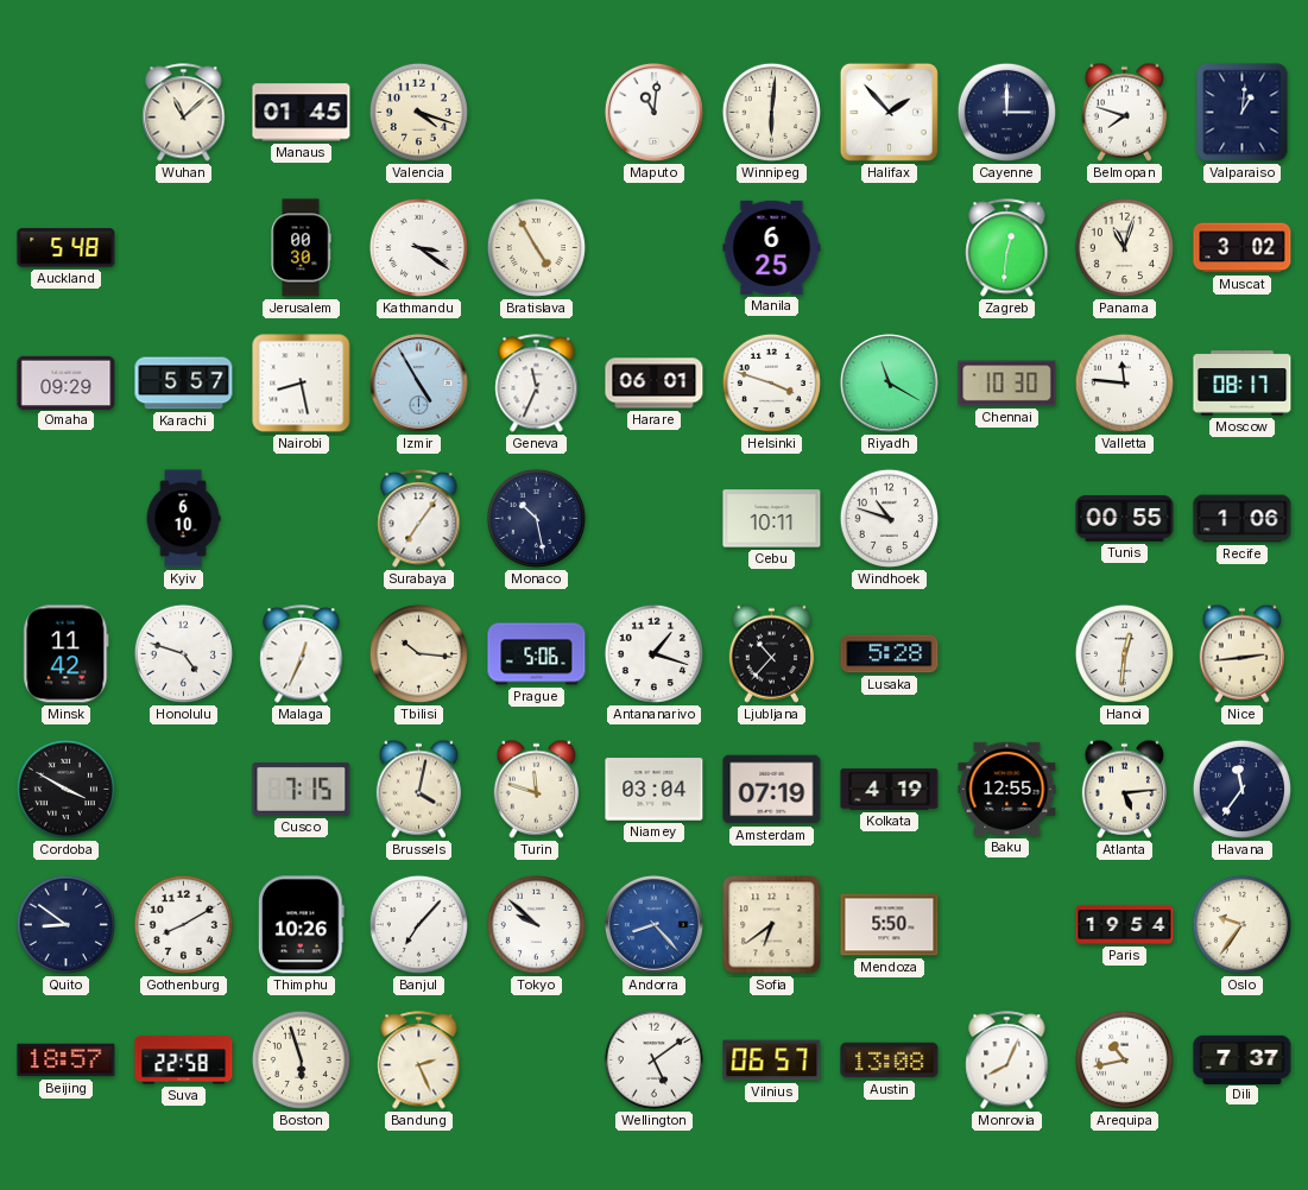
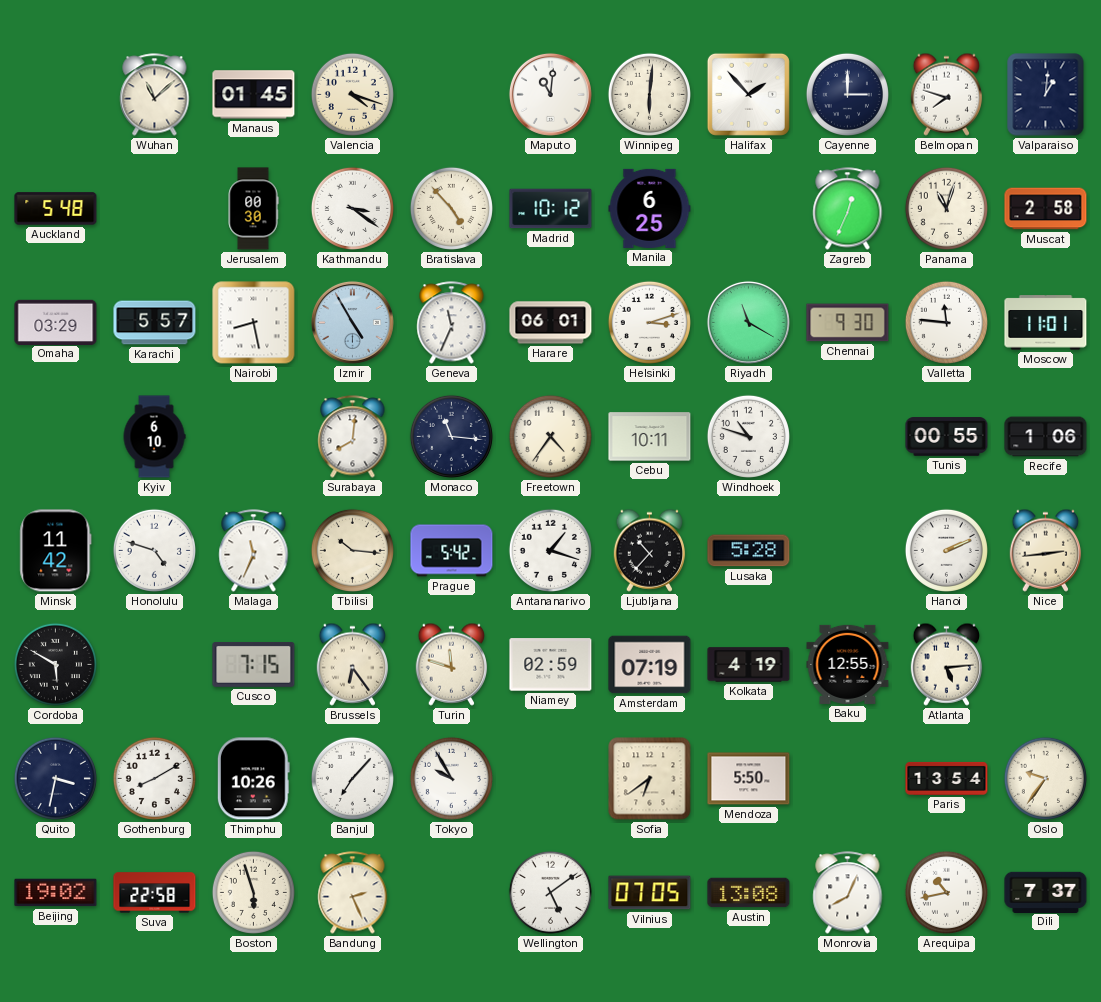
Bratislava: 4:55 -> 4:53
Madrid: none -> 10:12
Zagreb: 12:31 -> 12:34
Muscat: 3:02 -> 2:58
Omaha: 09:29 -> 03:29
Helsinki: 3:48 -> 3:12
Chennai: 10:30 -> 9:30
Moscow: 08:17 -> 11:01
Surabaya: 7:06 -> 8:01
Monaco: 10:28 -> 11:16
Freetown: none -> 4:36
Malaga: 12:34 -> 11:34
Prague: 5:06 -> 5:42
Hanoi: 12:31 -> 2:11
Cordoba: 3:50 -> 5:50
Brussels: 4:02 -> 6:24
Niamey: 03:04 -> 02:59
Havana: 11:36 -> none
Quito: 8:51 -> 3:32
Tokyo: 9:52 -> 9:55
Andorra: 8:23 -> none
Paris: 19:54 -> 13:54
Beijing: 18:57 -> 19:02
Vilnius: 06:57 -> 07:05
